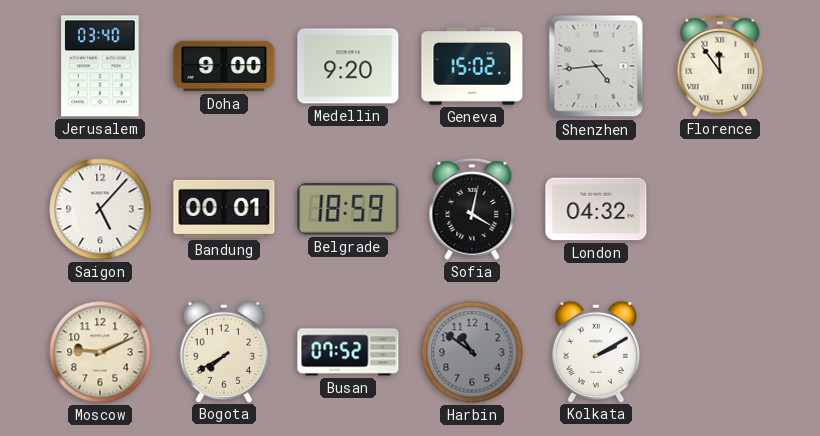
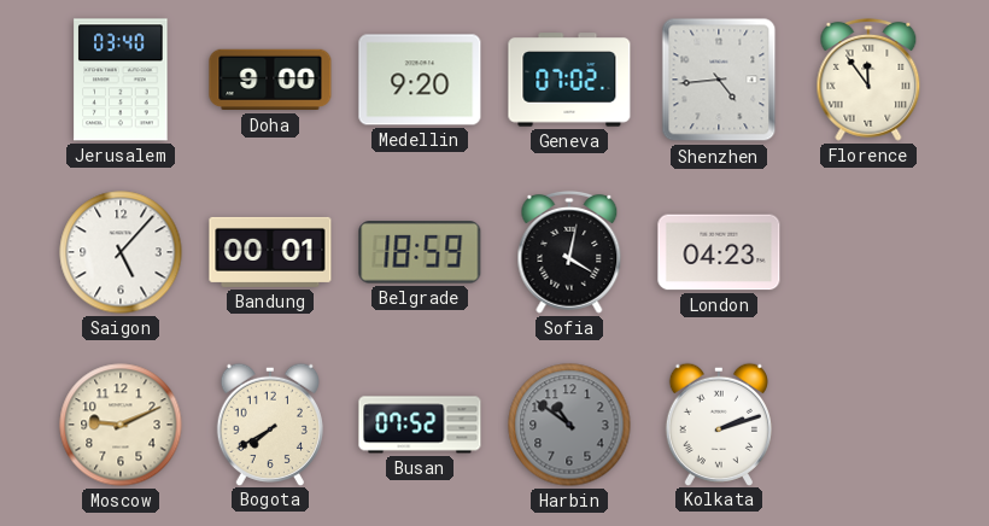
Geneva: 15:02 -> 07:02
London: 04:32 -> 04:23
Kolkata: 2:10 -> 2:12
